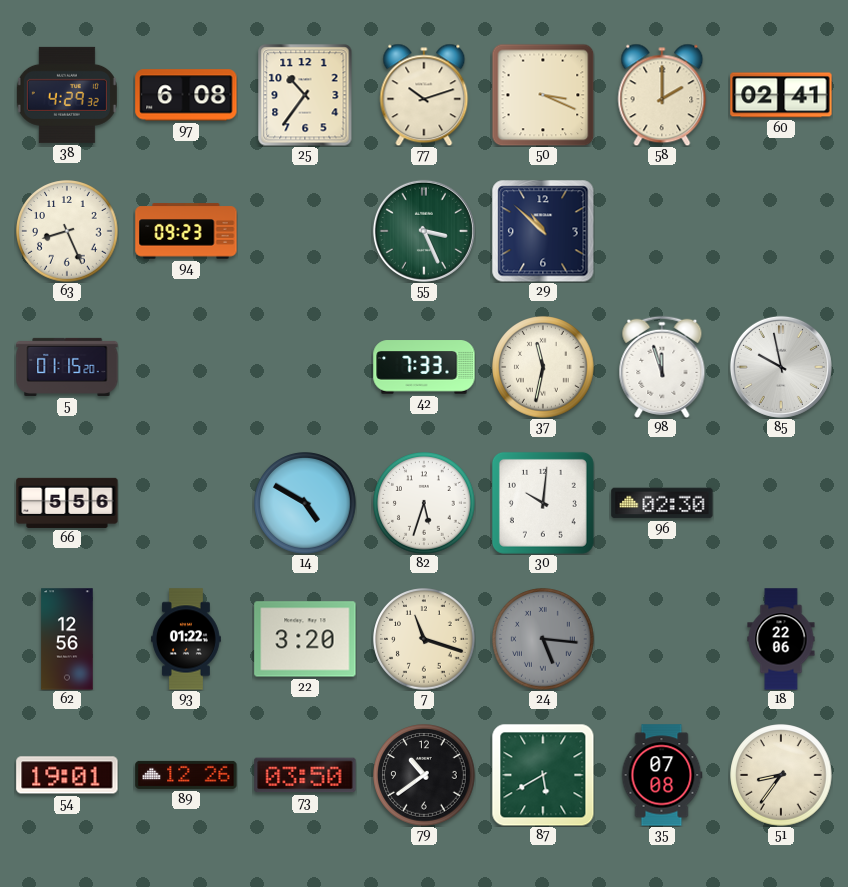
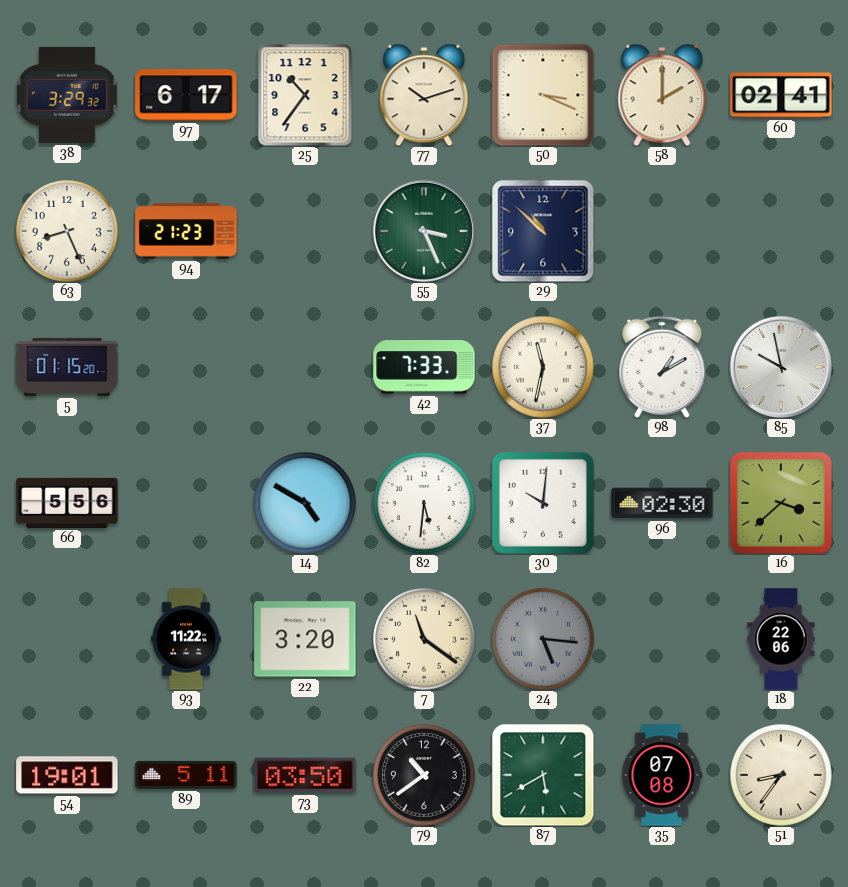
38: 4:29 -> 3:29
97: 6:08 -> 6:17
94: 09:23 -> 21:23
98: 11:57 -> 1:10
82: 5:33 -> 5:31
16: none -> 3:38
62: 12:56 -> none
93: 01:22 -> 11:22
7: 11:18 -> 11:21
89: 12:26 -> 5:11
